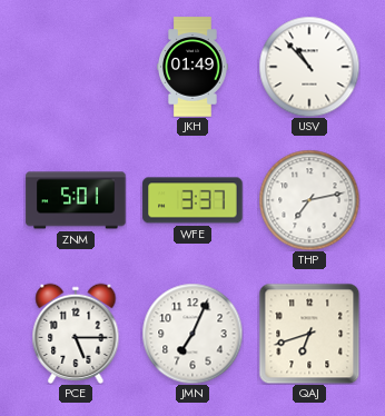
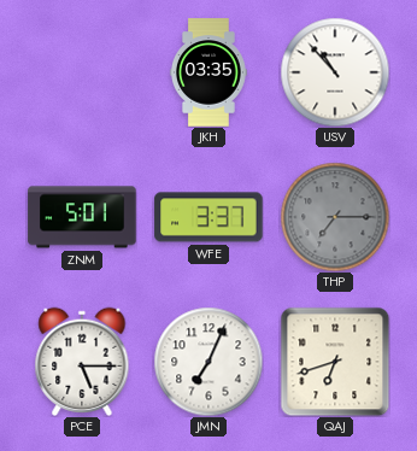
JKH: 01:49 -> 03:35
THP: 7:13 -> 7:15
THP dial: white -> grey
